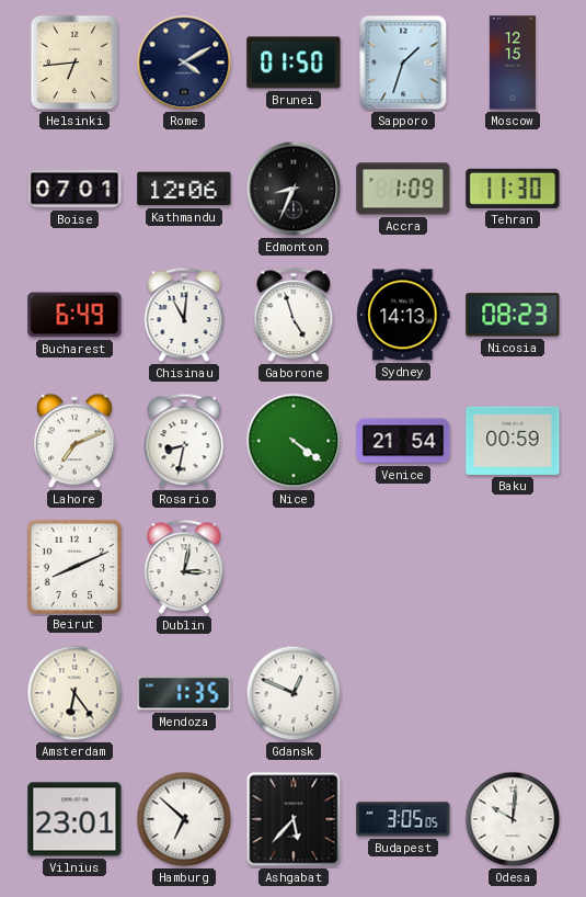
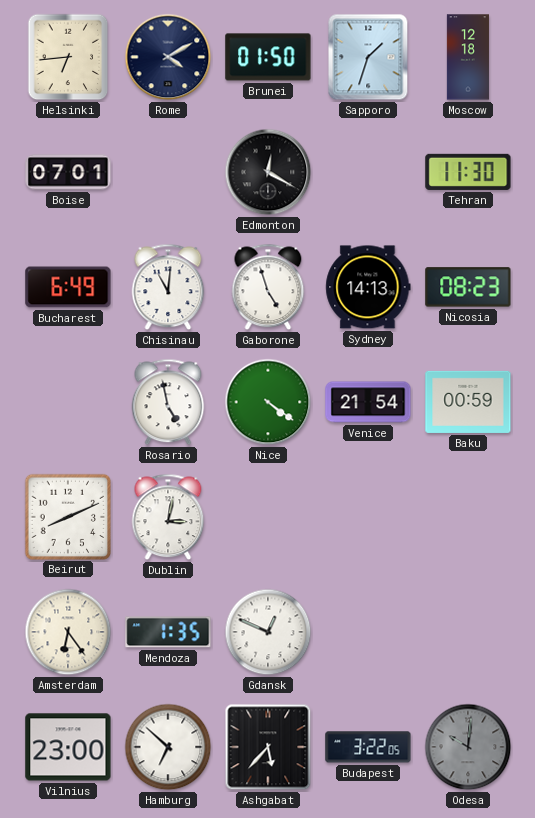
Moscow: 12:15 -> 12:18
Kathmandu: 12:06 -> none
Edmonton: 8:34 -> 12:20
Accra: 1:09 -> none
Lahore: 7:11 -> none
Rosario: 8:32 -> 4:58
Vilnius: 23:01 -> 23:00
Budapest: 3:05 -> 3:22
Odesa dial: white -> grey
